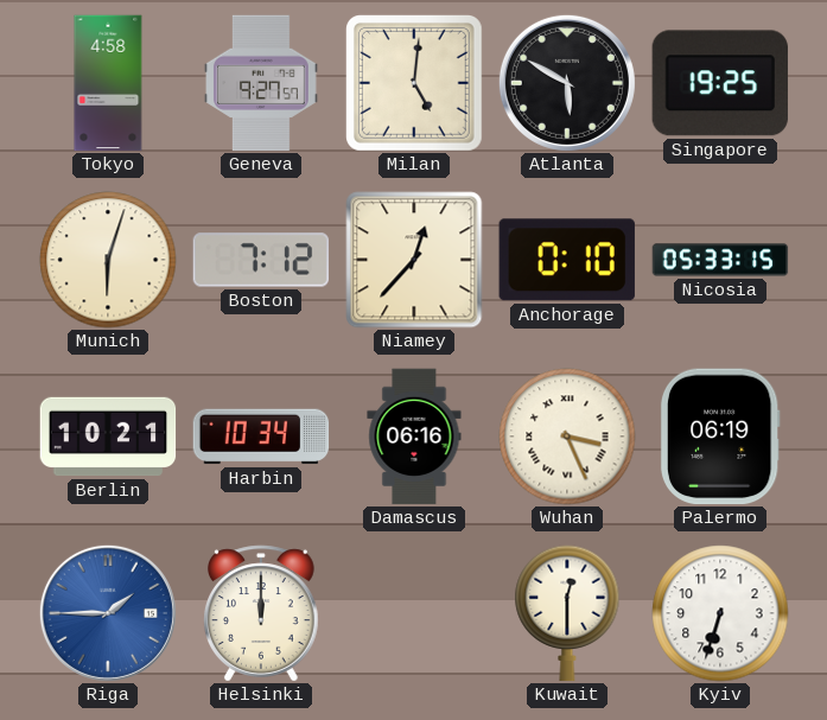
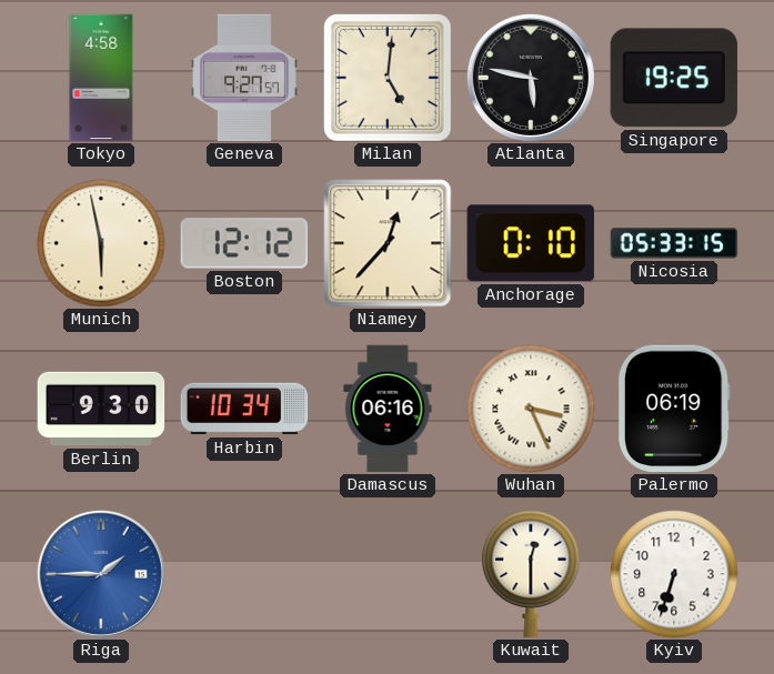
Atlanta: 5:50 -> 5:47
Munich: 6:03 -> 5:58
Boston: 7:12 -> 12:12
Berlin: 10:21 -> 9:30
Helsinki: 12:00 -> none
